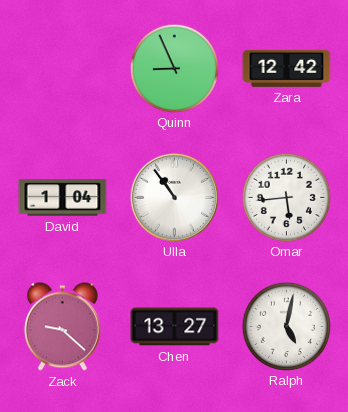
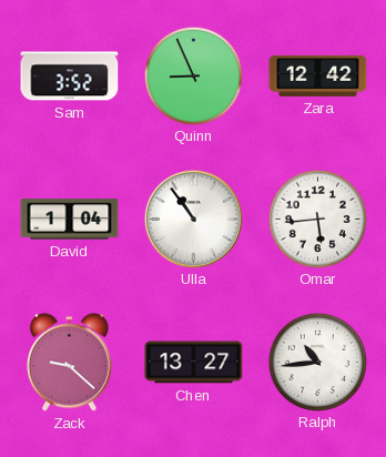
Sam: none -> 3:52
Ralph: 5:02 -> 10:44
